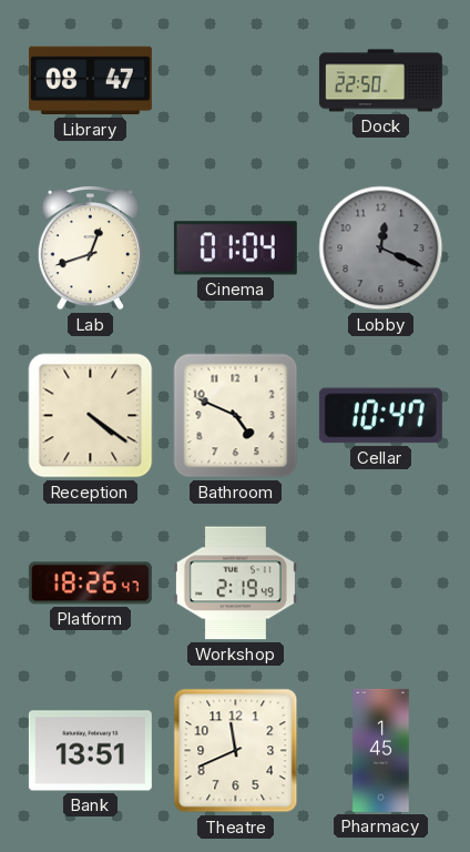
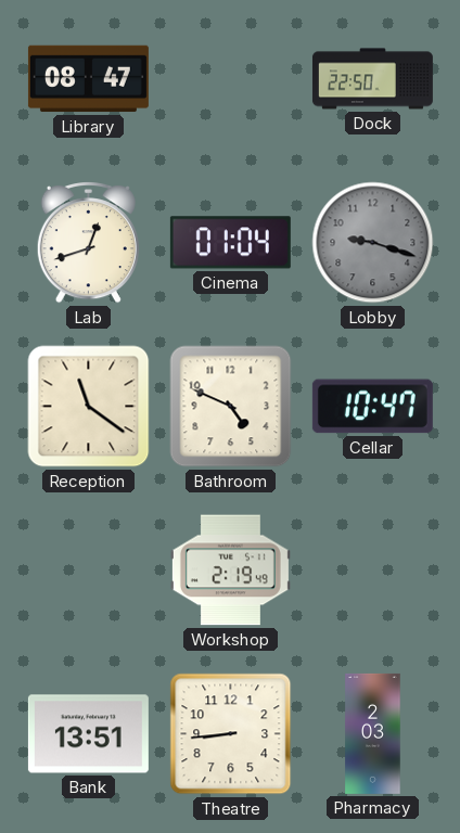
Lobby: 12:19 -> 9:18
Reception: 4:21 -> 11:21
Platform: 18:26 -> none
Theatre: 11:41 -> 8:44
Pharmacy: 1:45 -> 2:03
